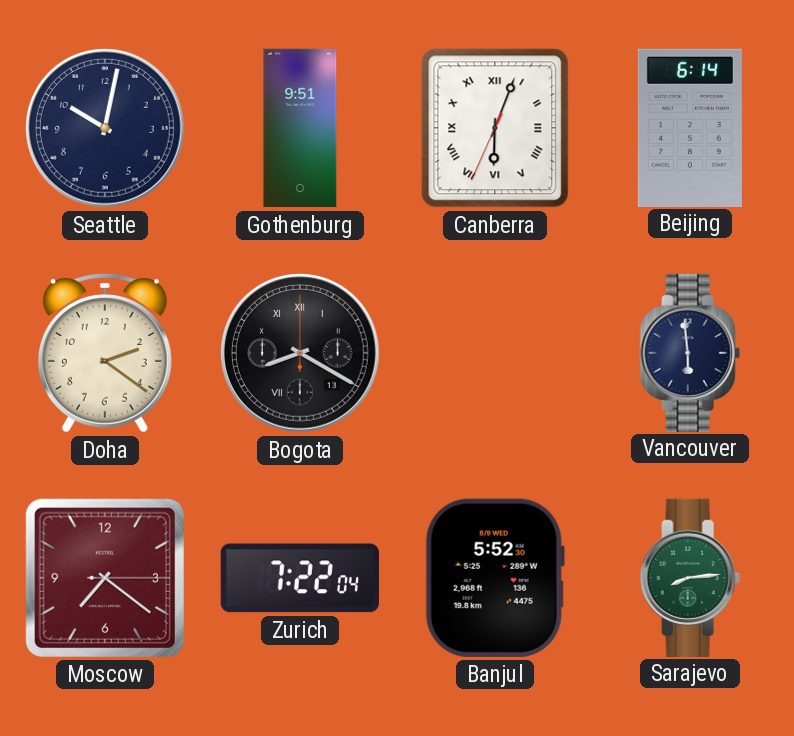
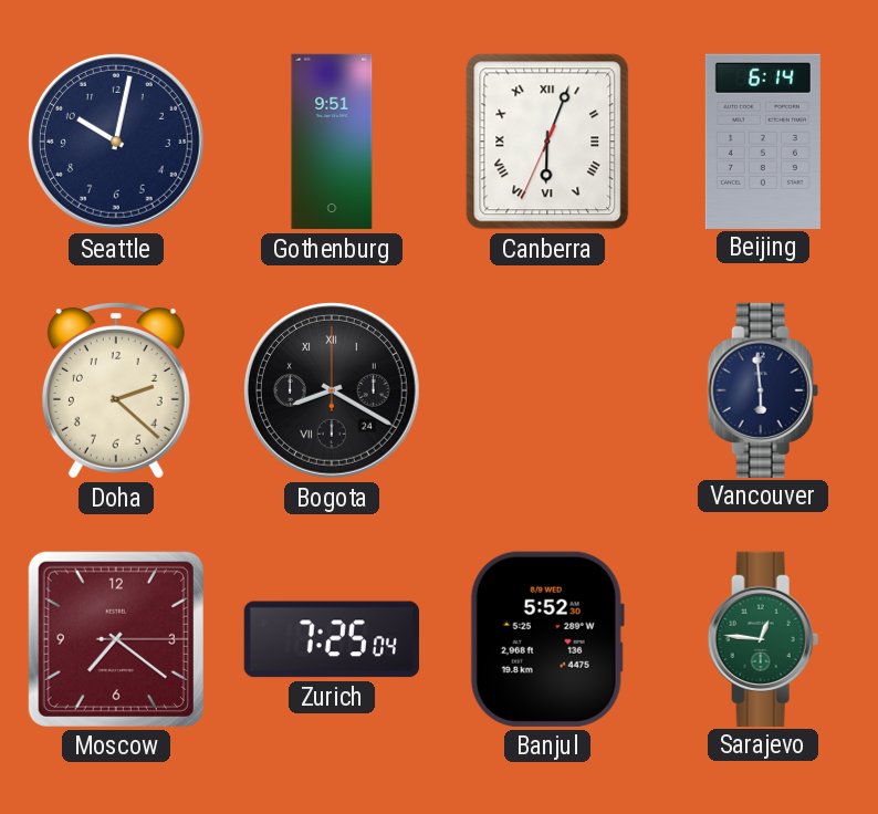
Doha: 2:21 -> 2:22
Bogota date: 13 -> 24
Zurich: 7:22 -> 7:25
Sarajevo: 8:14 -> 12:46
